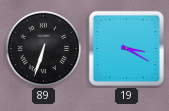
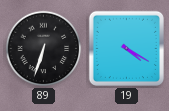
19: 3:20 -> 4:20
